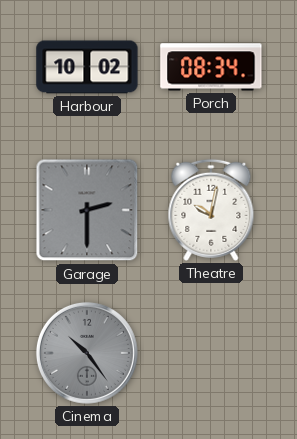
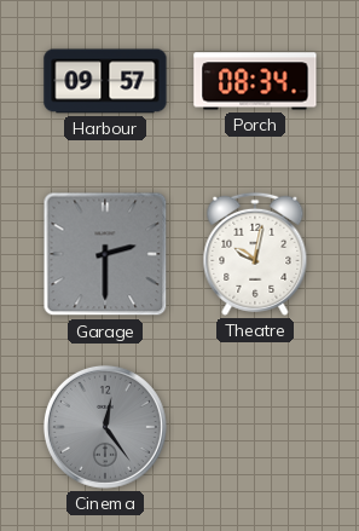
Harbour: 10:02 -> 09:57
Cinema: 10:24 -> 12:24
